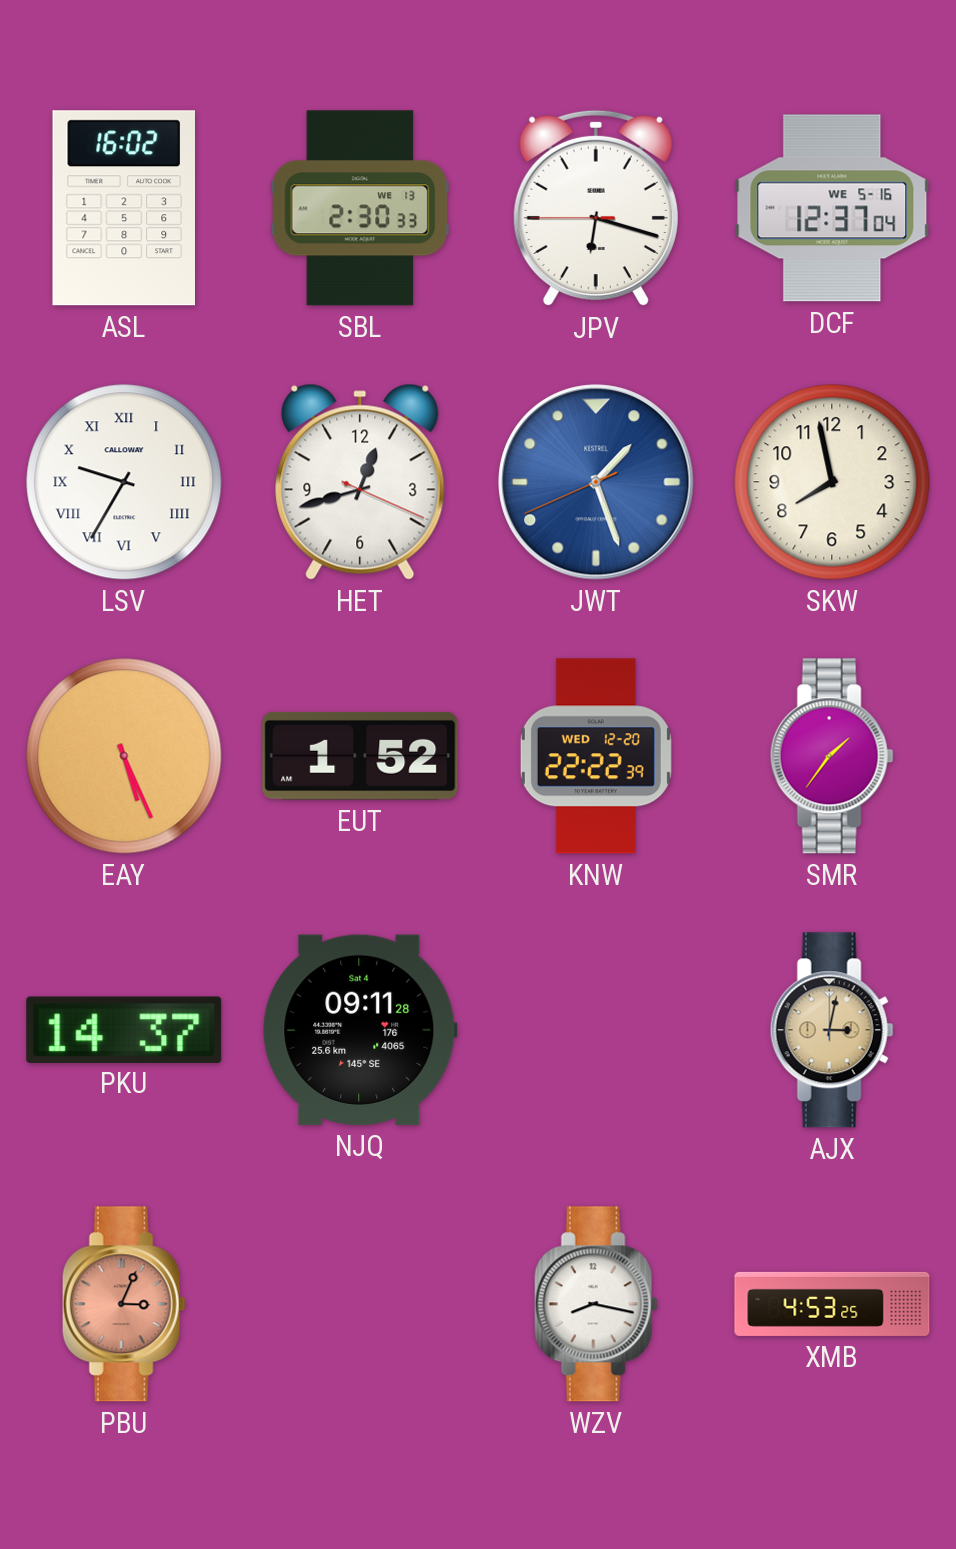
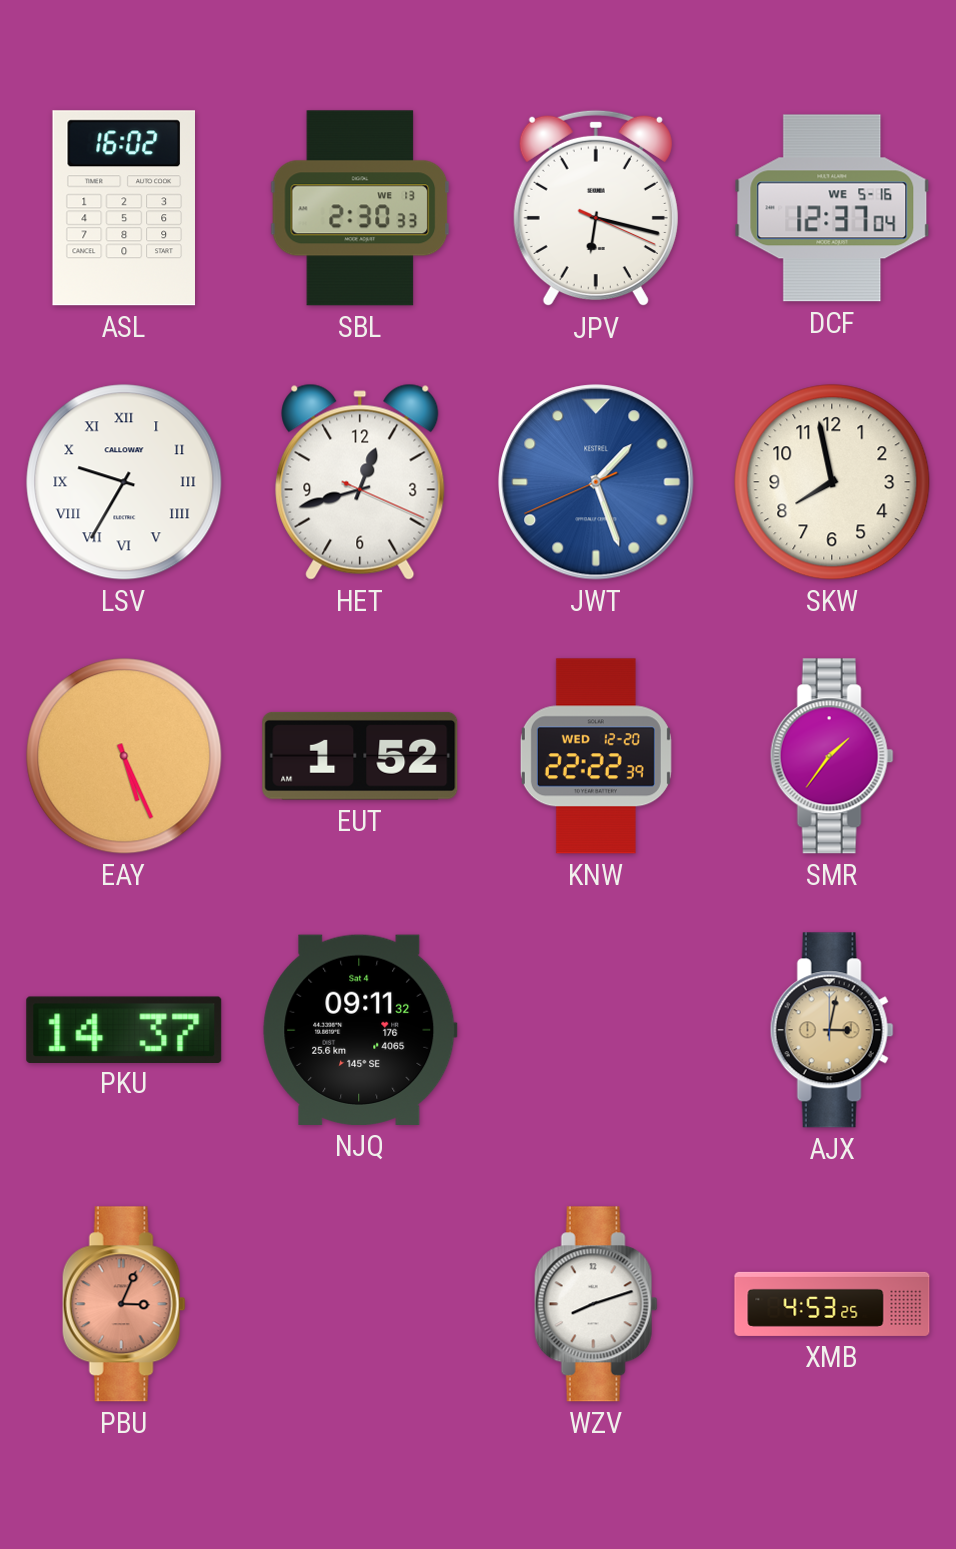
JPV: 6:17:45 -> 6:17:19
NJQ: 09:11:28 -> 09:11:32
WZV: 8:17 -> 8:12
